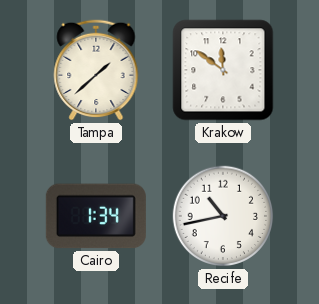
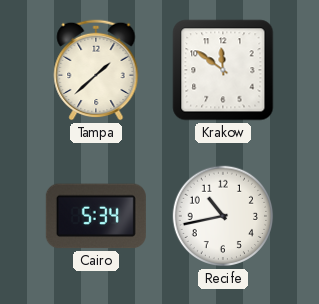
Cairo: 1:34 -> 5:34
